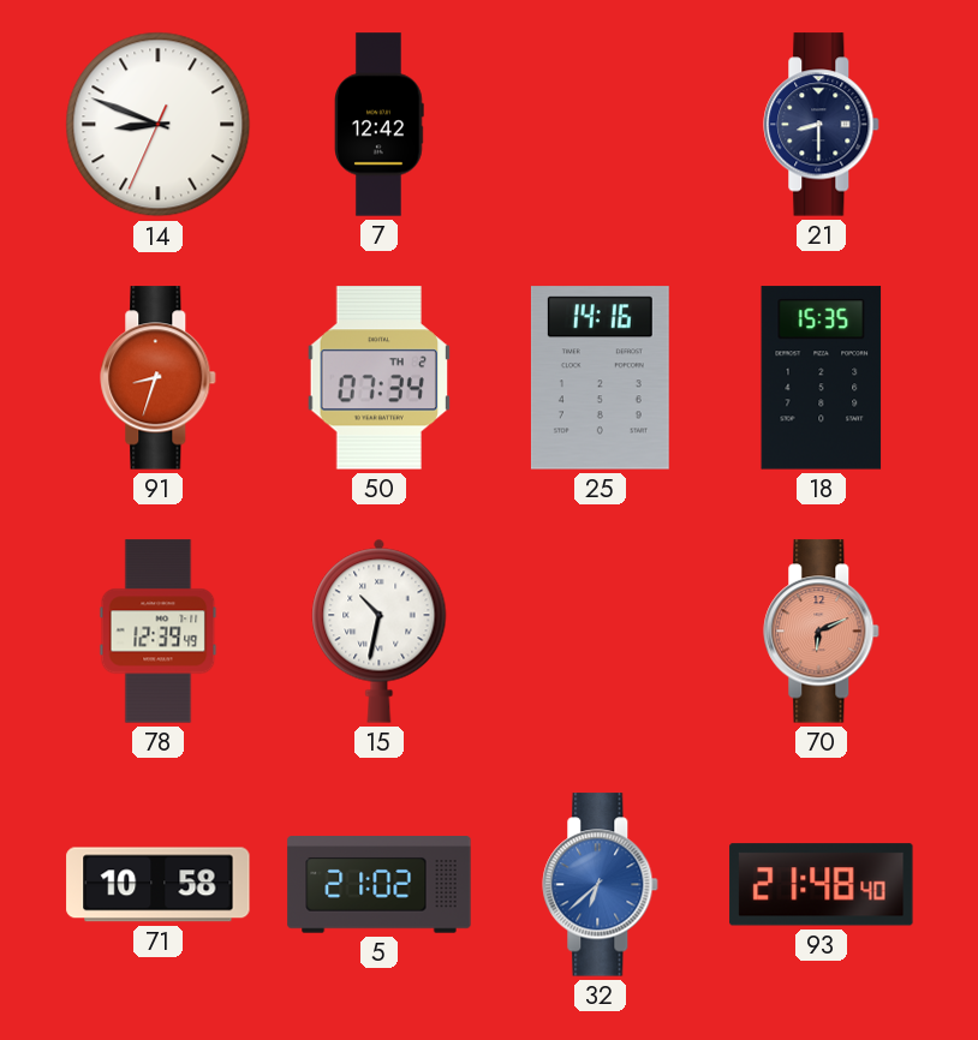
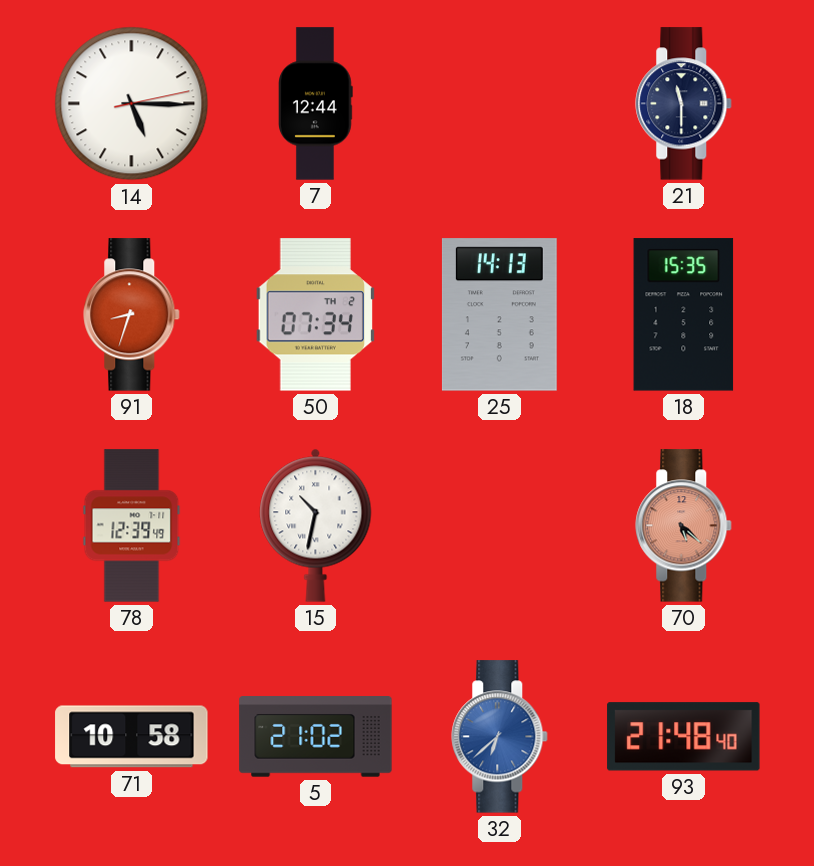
14: 8:48 -> 5:15
7: 12:42 -> 12:44
21: 8:30 -> 11:30
25: 14:16 -> 14:13
70: 6:11 -> 5:22
